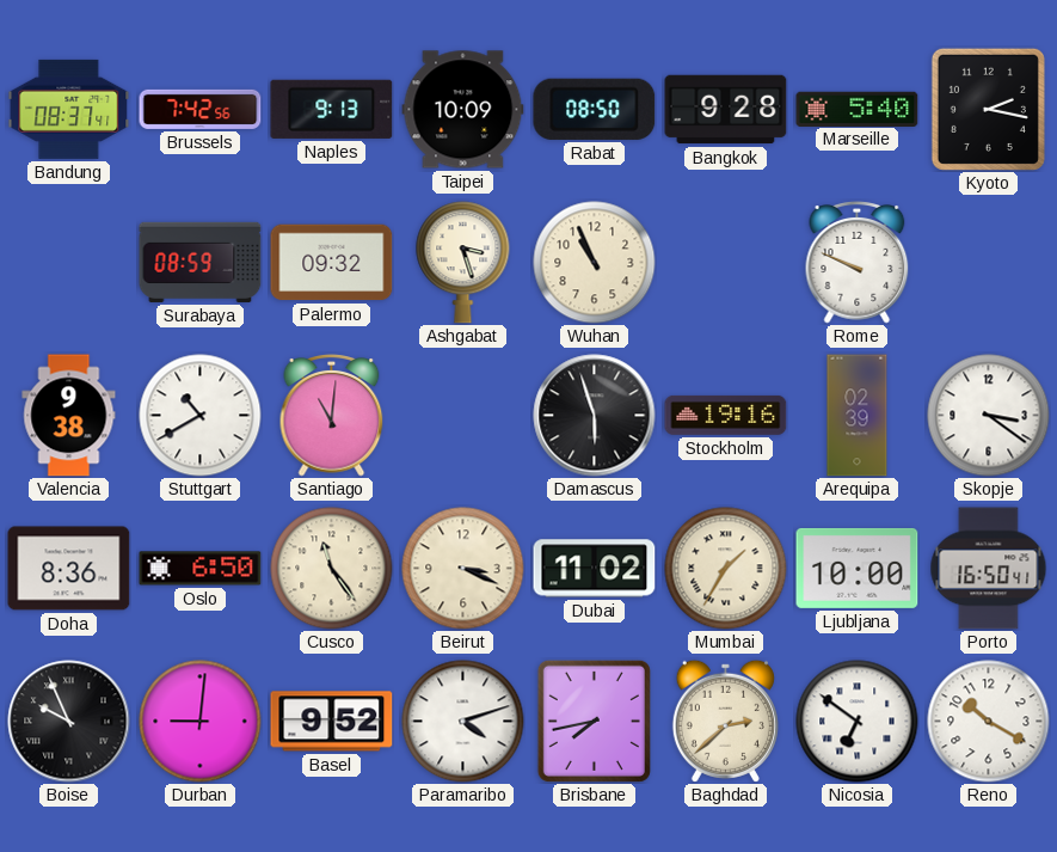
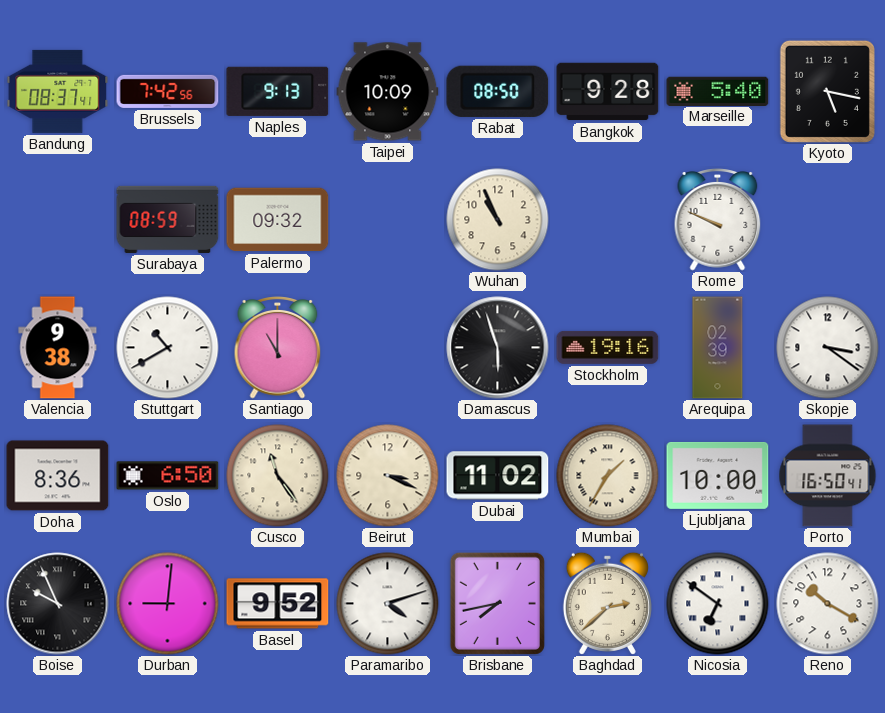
Kyoto: 2:17 -> 5:17
Ashgabat: 3:27 -> none
Santiago: 11:01 -> 11:00
